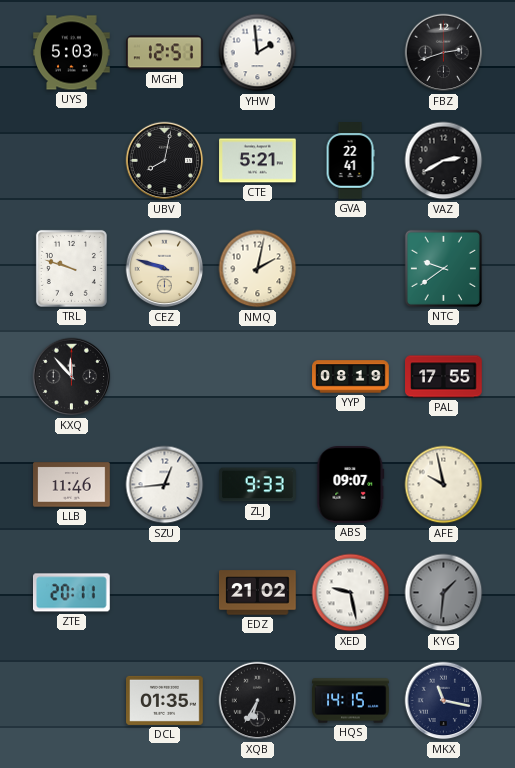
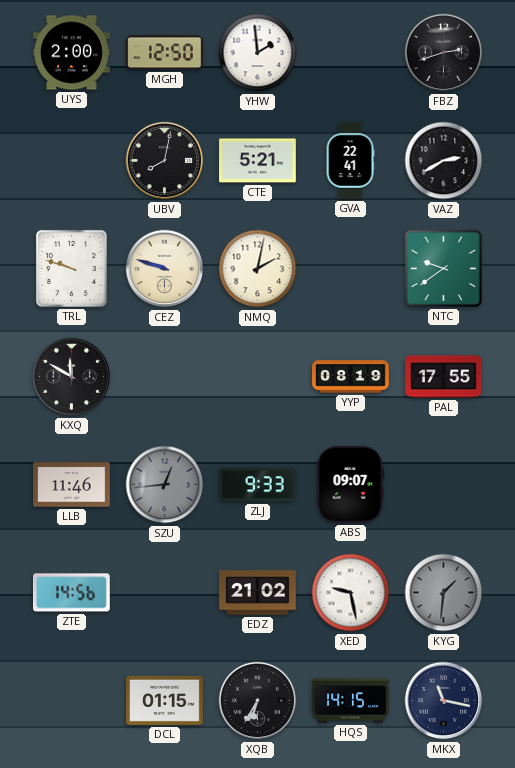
UYS: 5:03 -> 2:00
MGH: 12:51 -> 12:50
KXQ: 11:53 -> 11:50
SZU dial: white -> grey
AFE: 9:58 -> none
ZTE: 20:11 -> 14:56
DCL: 01:35 -> 01:15
